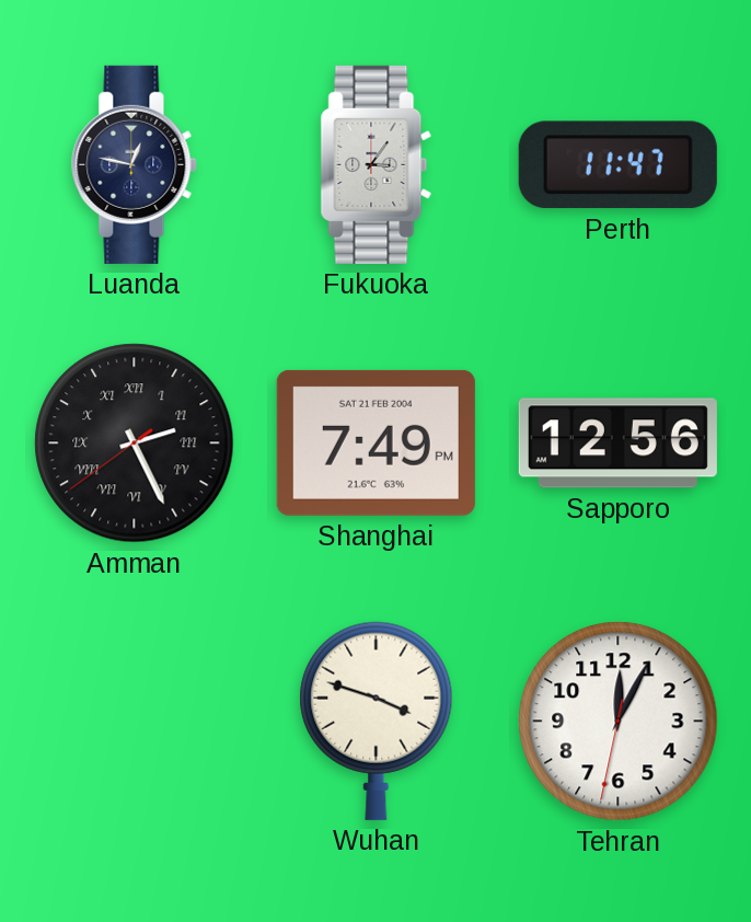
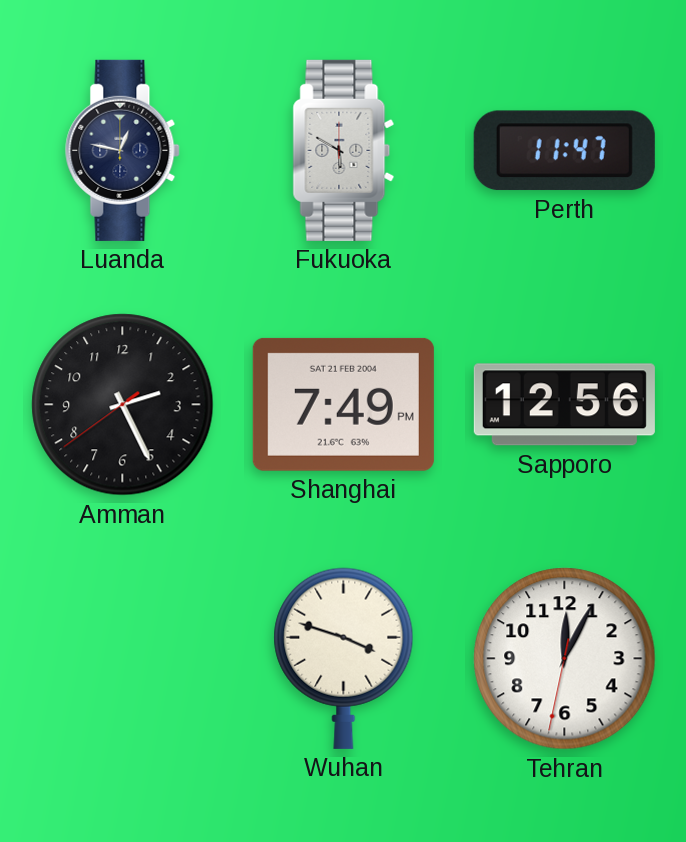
Fukuoka: 3:06 -> 5:50
Amman numerals: Roman -> Arabic
